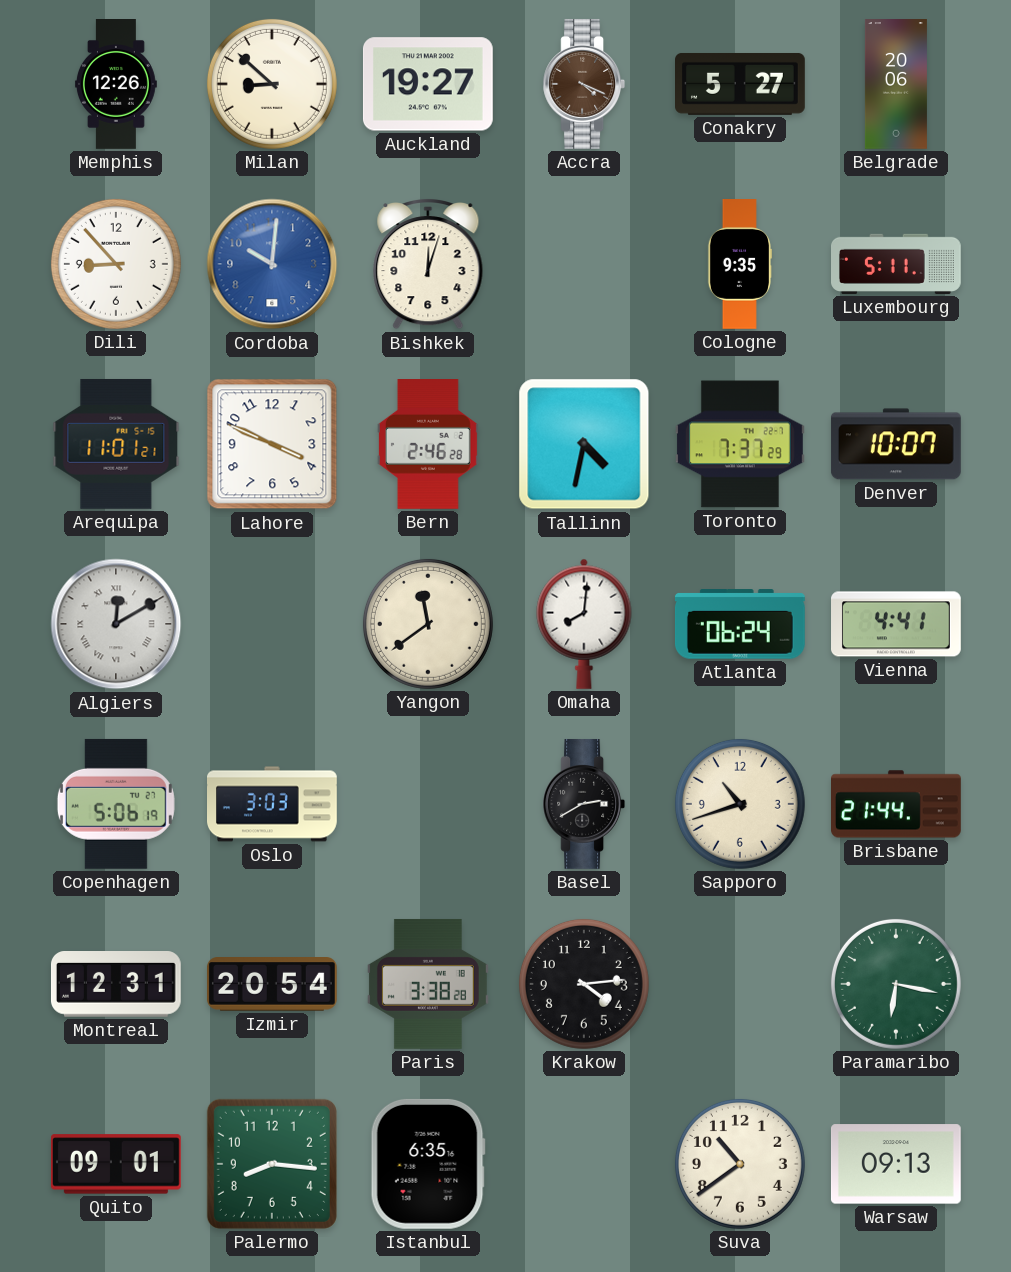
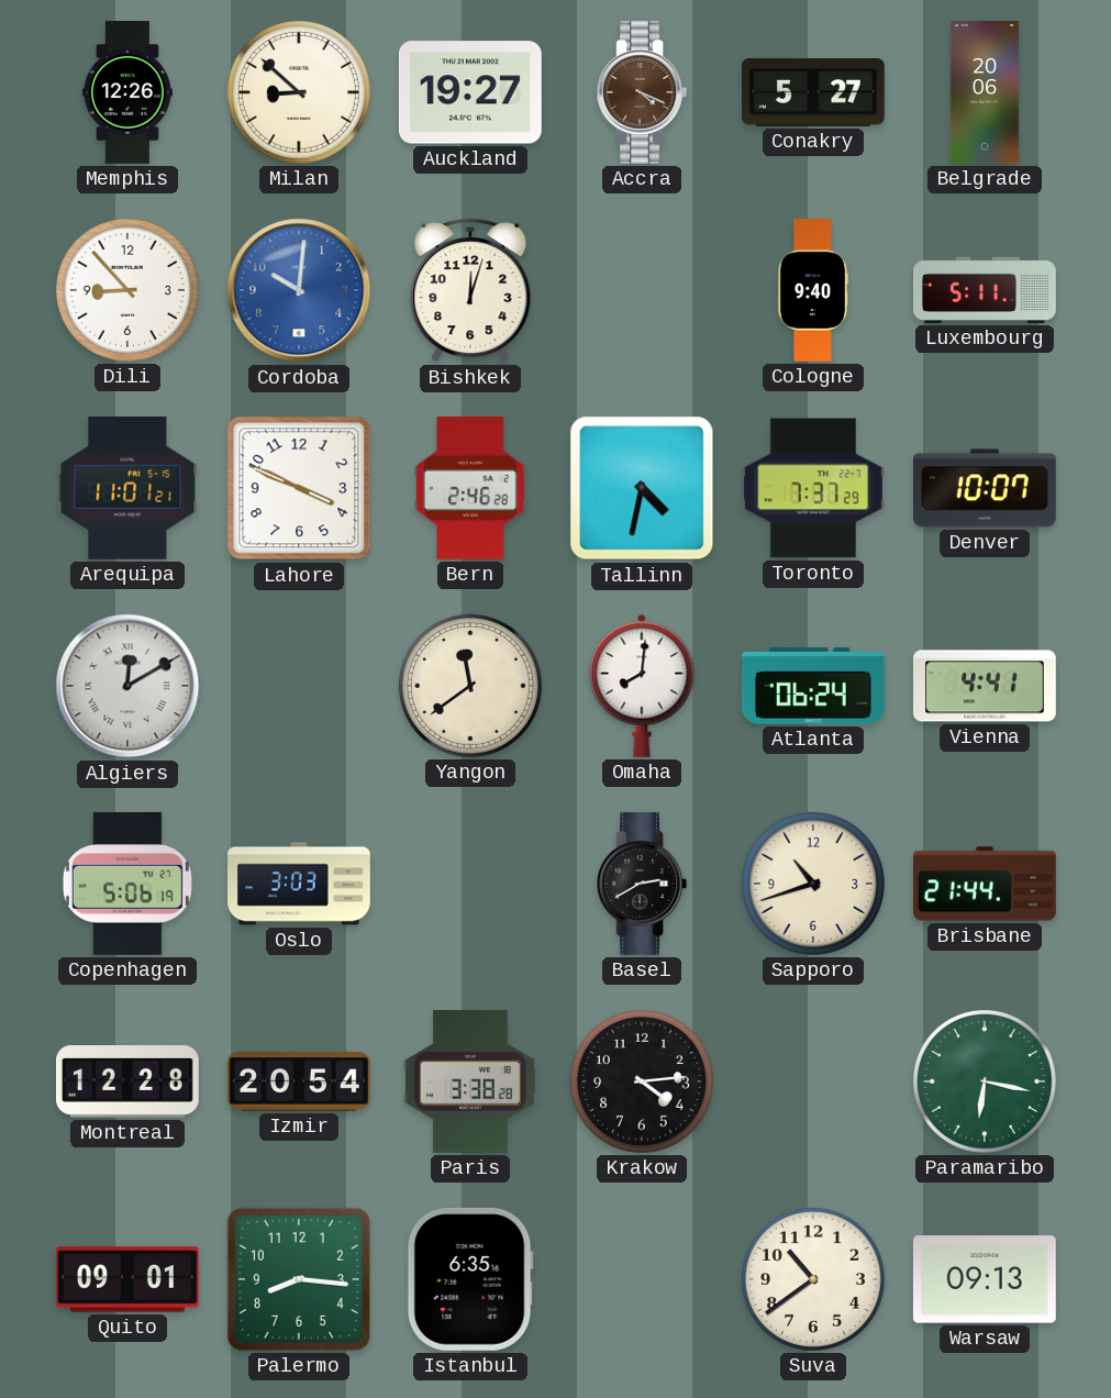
Cologne: 9:35 -> 9:40
Montreal: 12:31 -> 12:28
